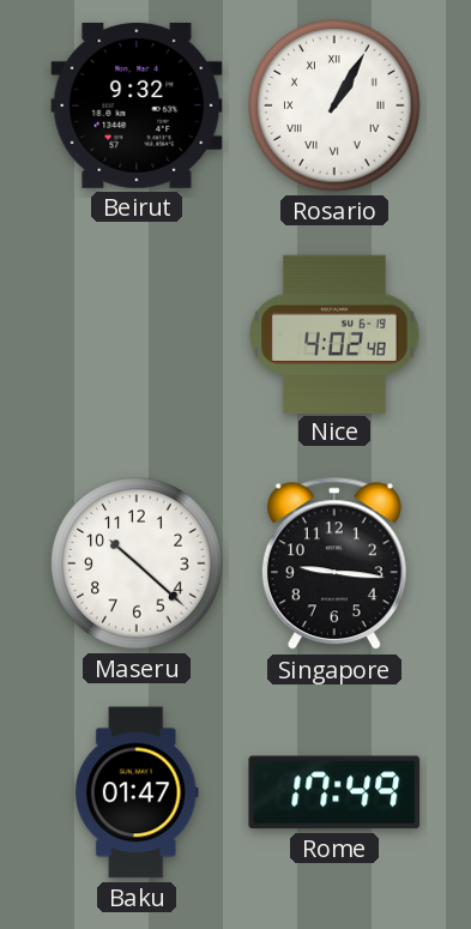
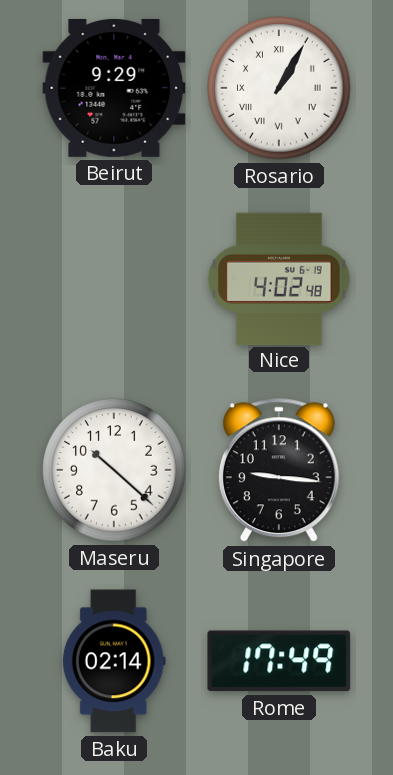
Beirut: 9:32 -> 9:29
Baku: 01:47 -> 02:14
